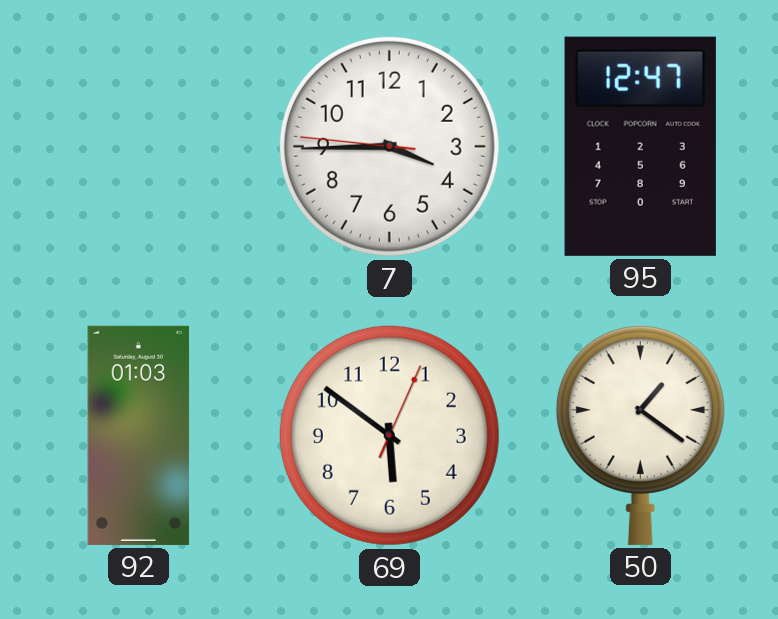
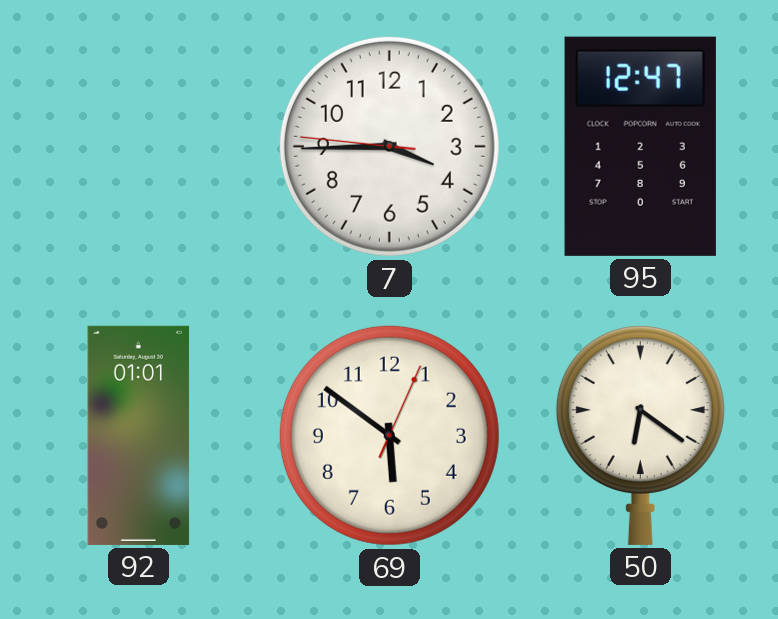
92: 01:03 -> 01:01
50: 1:21 -> 6:21
